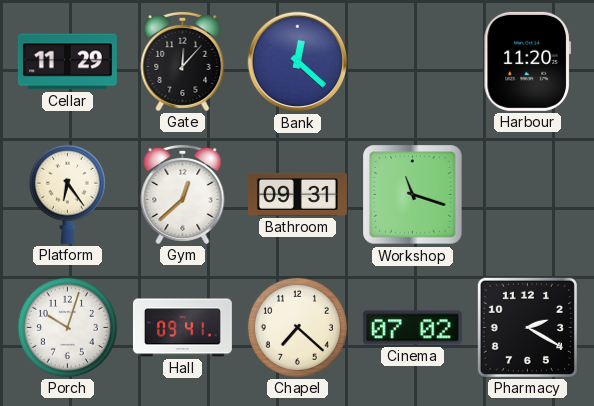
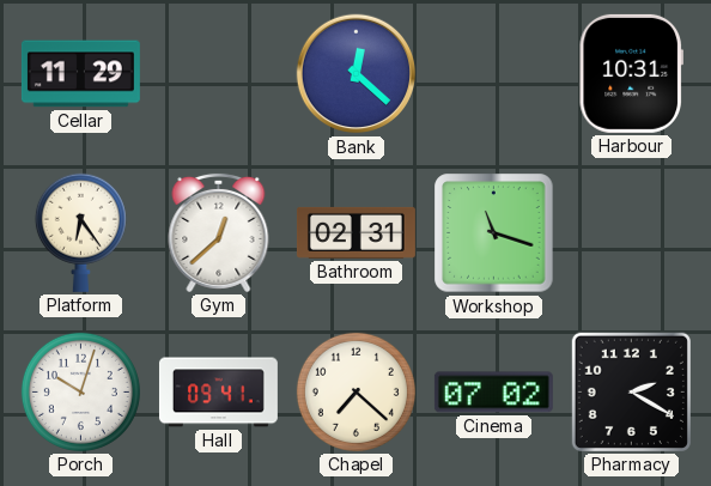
Gate: 12:07 -> none
Harbour: 11:20 -> 10:31
Bathroom: 09:31 -> 02:31
